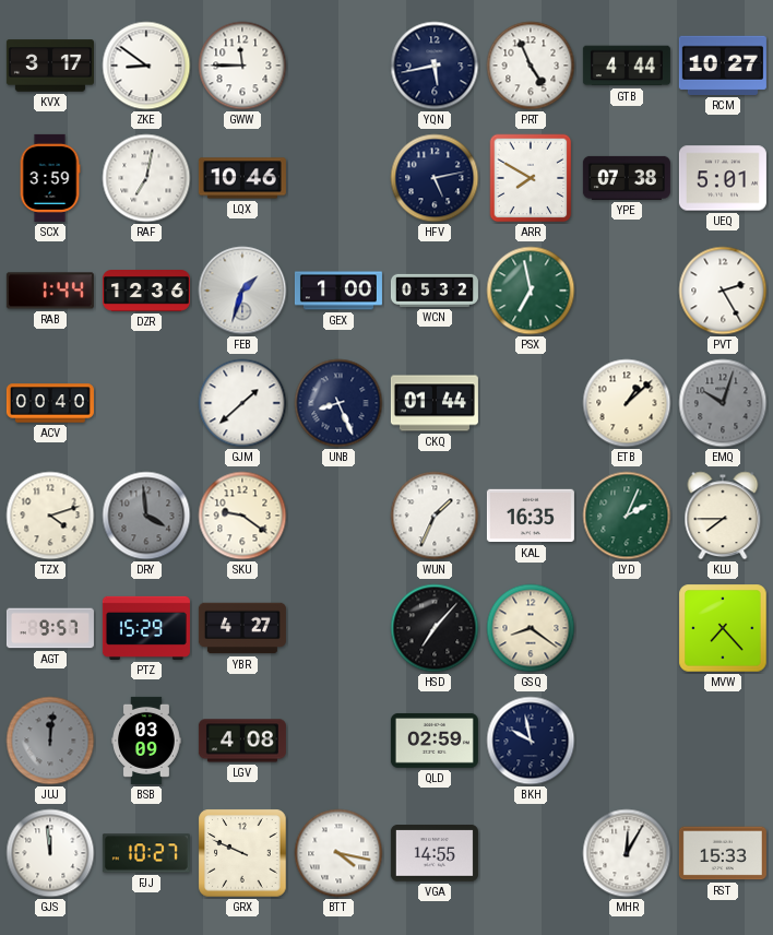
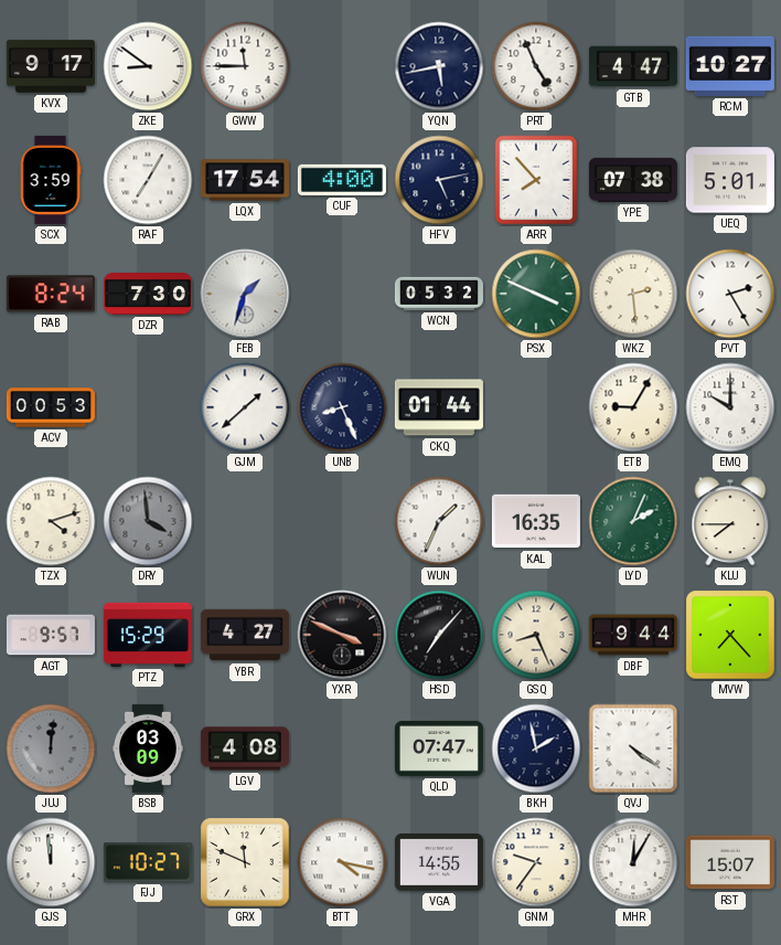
KVX: 3:17 -> 9:17
GTB: 4:44 -> 4:47
RAF: 7:02 -> 7:05
LQX: 10:46 -> 17:54
CUF: none -> 4:00
ARR: 7:50 -> 7:53
RAB: 1:44 -> 8:24
DZR: 12:36 -> 7:30
GEX: 1:00 -> none
PSX: 6:58 -> 3:49
WKZ: none -> 2:29
ACV: 00:40 -> 00:53
ETB: 1:08 -> 9:05
EMQ: 10:03 -> 10:00
EMQ dial: grey -> white
SKU: 9:21 -> none
YXR: none -> 3:49
GSQ: 8:21 -> 8:26
DBF: none -> 9:44
QLD: 02:59 -> 07:47
BKH: 9:58 -> 1:58
QVJ: none -> 4:21
GRX: 9:49 -> 11:49
GNM: none -> 9:36
RST: 15:33 -> 15:07
